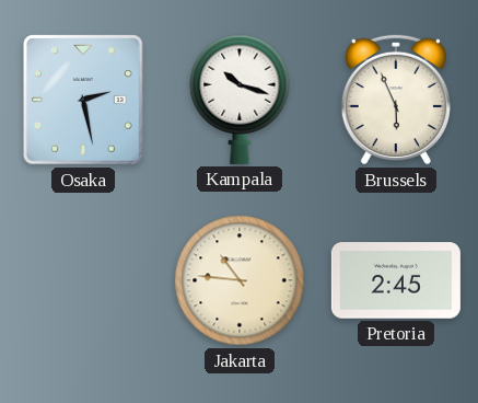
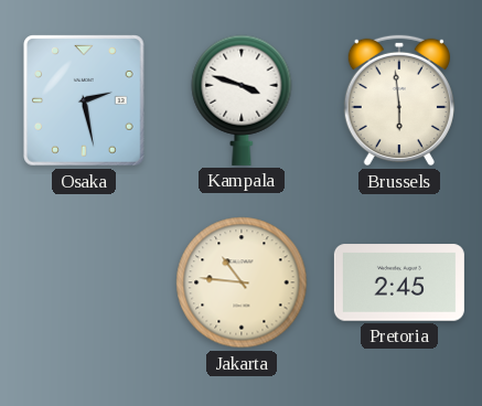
Kampala: 10:18 -> 3:48
Brussels: 5:56 -> 5:59
